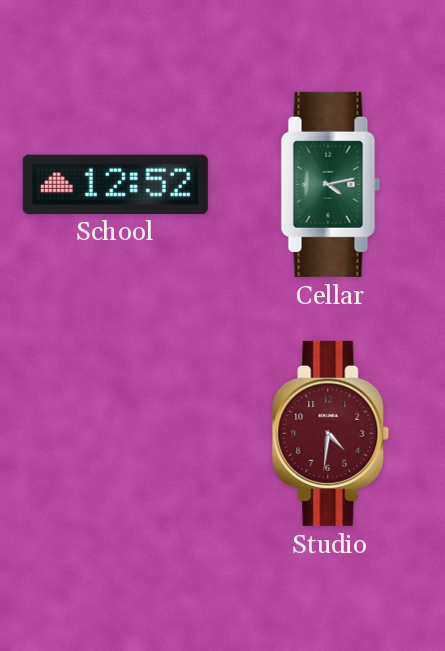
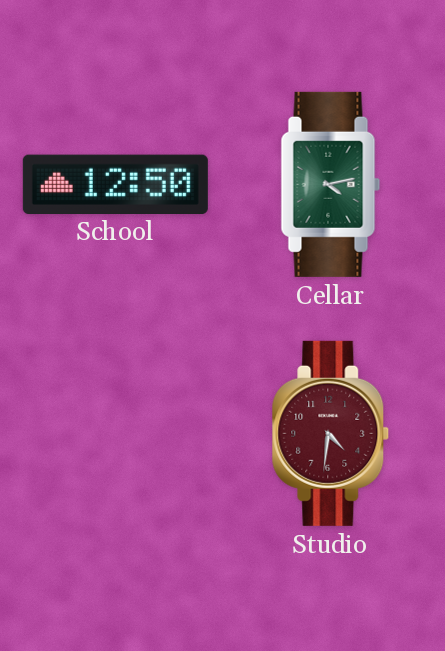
School: 12:52 -> 12:50
